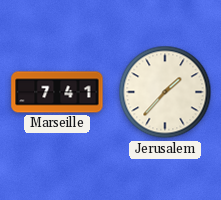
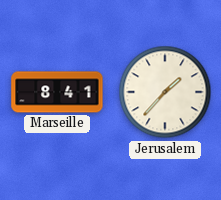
Marseille: 7:41 -> 8:41
